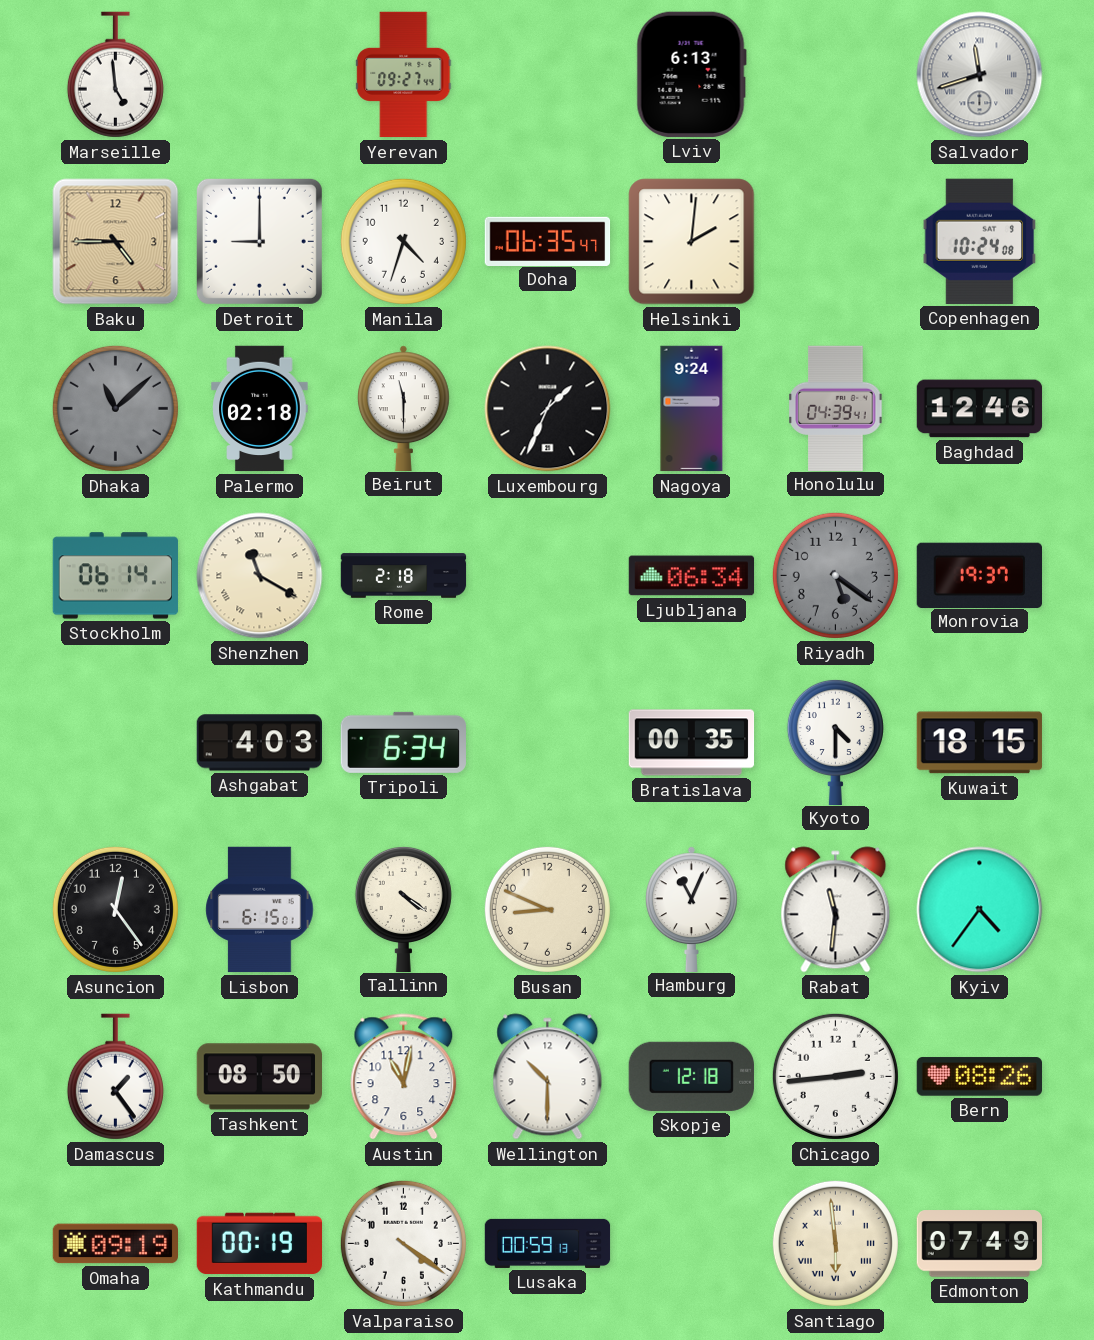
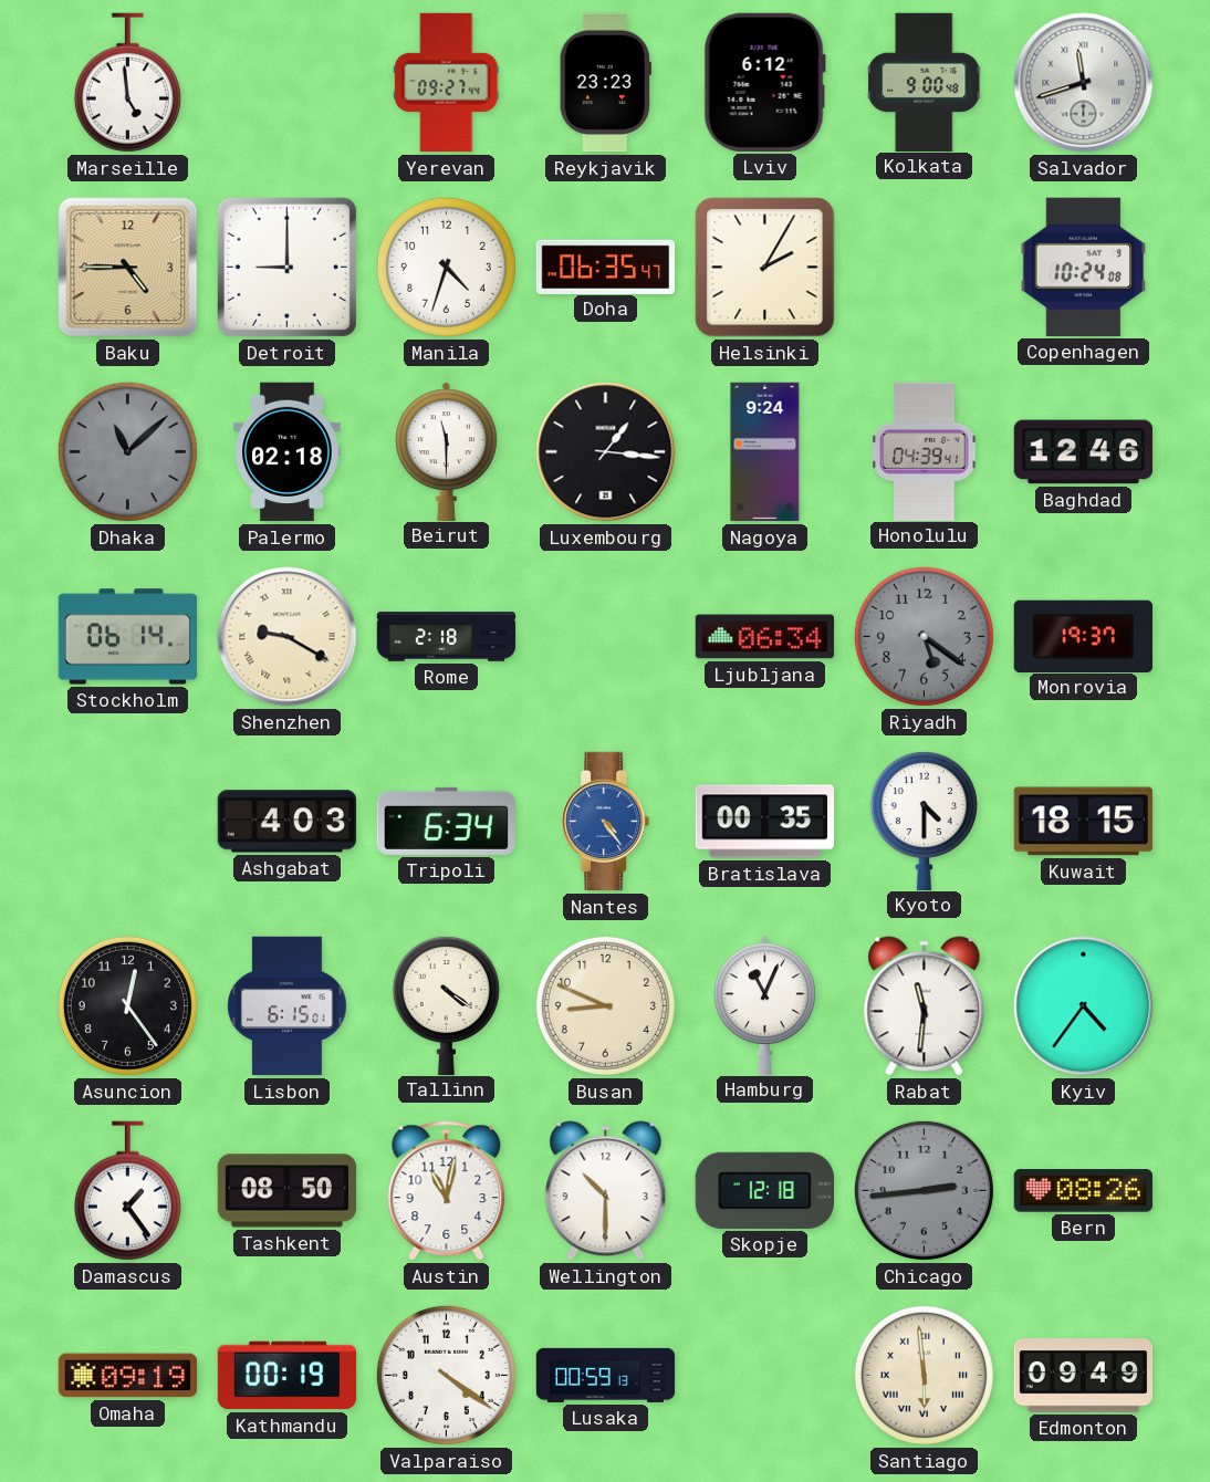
Reykjavik: none -> 23:23
Lviv: 6:13 -> 6:12
Kolkata: none -> 9:00
Helsinki: 2:01 -> 2:05
Luxembourg: 1:34 -> 1:16
Shenzhen: 11:20 -> 9:20
Nantes: none -> 4:24
Chicago dial: white -> grey
Edmonton: 07:49 -> 09:49
